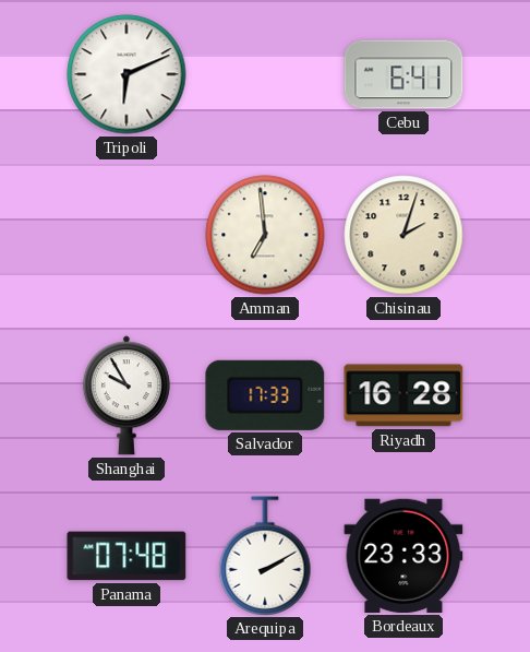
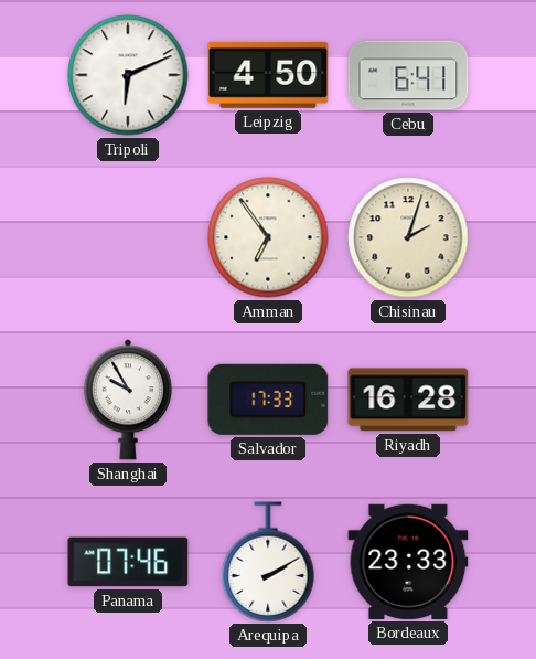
Leipzig: none -> 4:50
Amman: 6:59 -> 6:54
Panama: 07:48 -> 07:46
